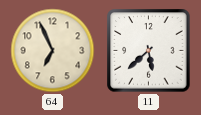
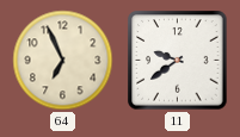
11: 5:38 -> 9:39
